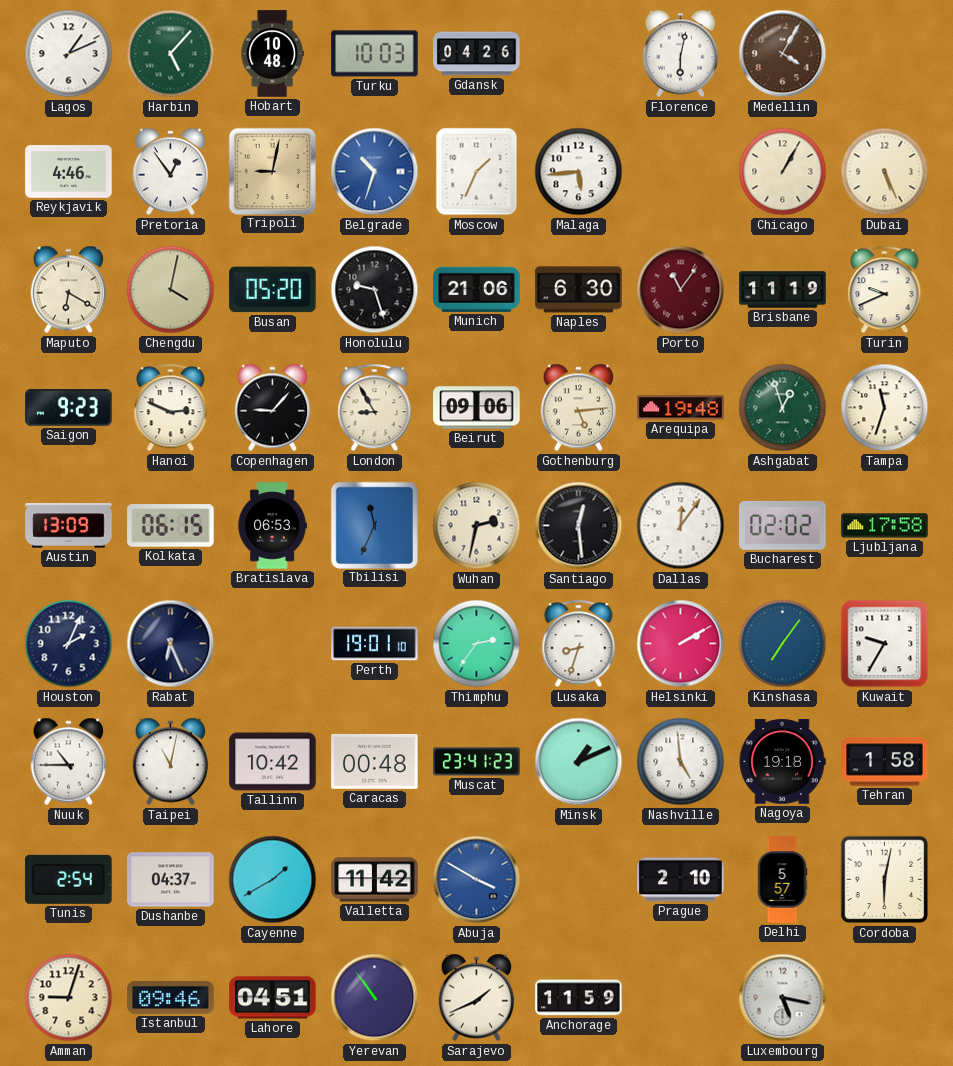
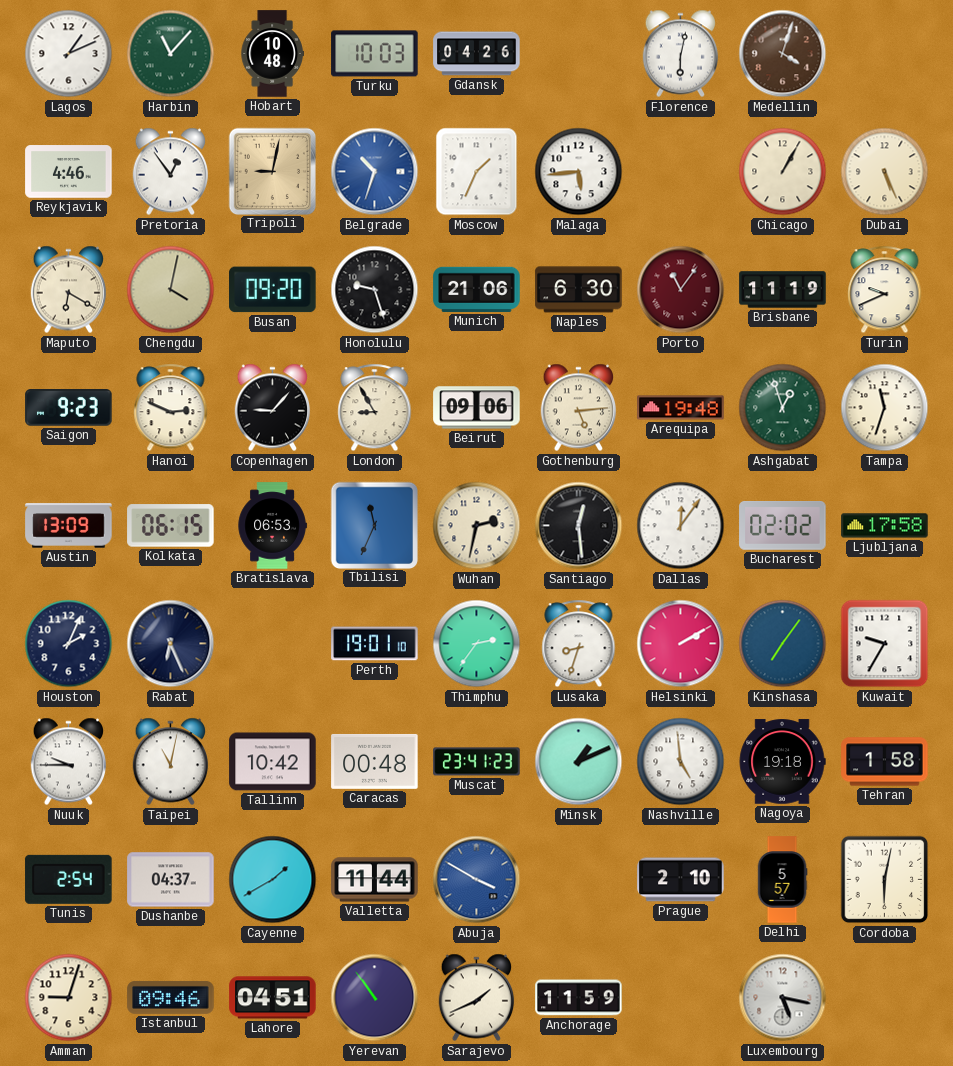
Harbin: 5:07 -> 11:07
Medellin: 4:05 -> 4:03
Busan: 05:20 -> 09:20
Nuuk: 10:45 -> 9:45
Valletta: 11:42 -> 11:44
